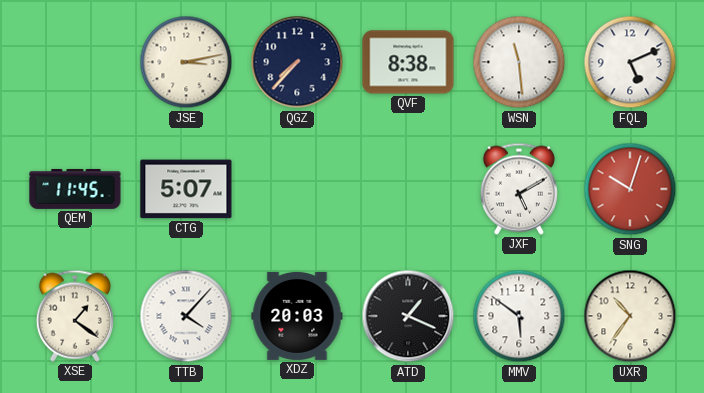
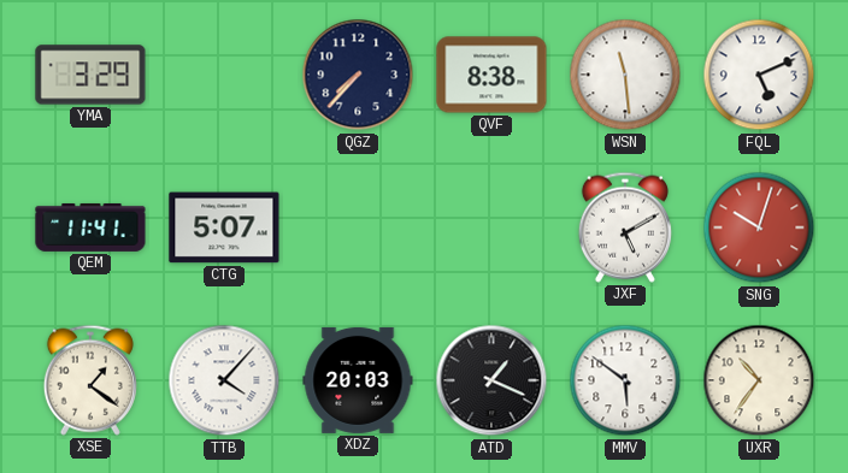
YMA: none -> 3:29
JSE: 3:13 -> none
QEM: 11:45 -> 11:41
